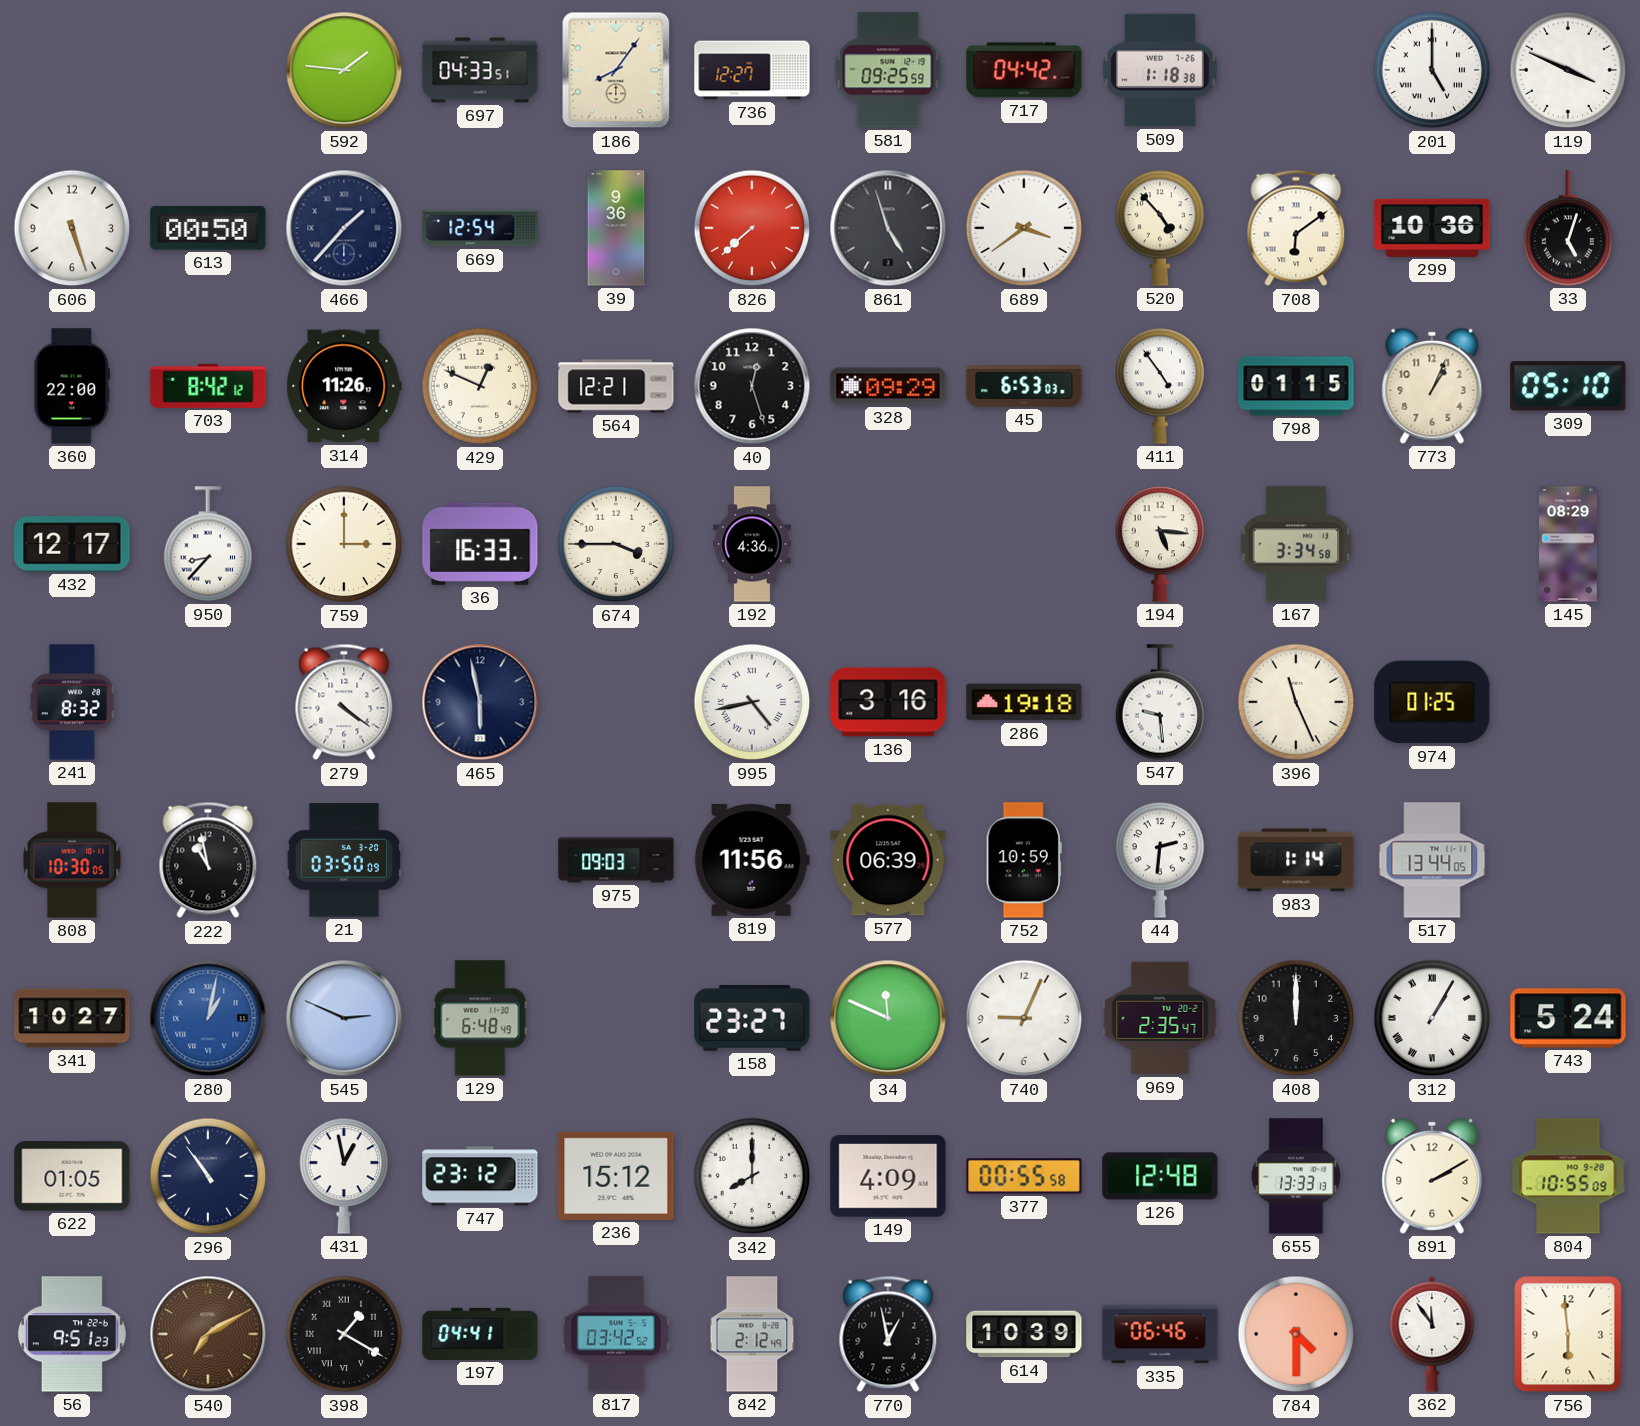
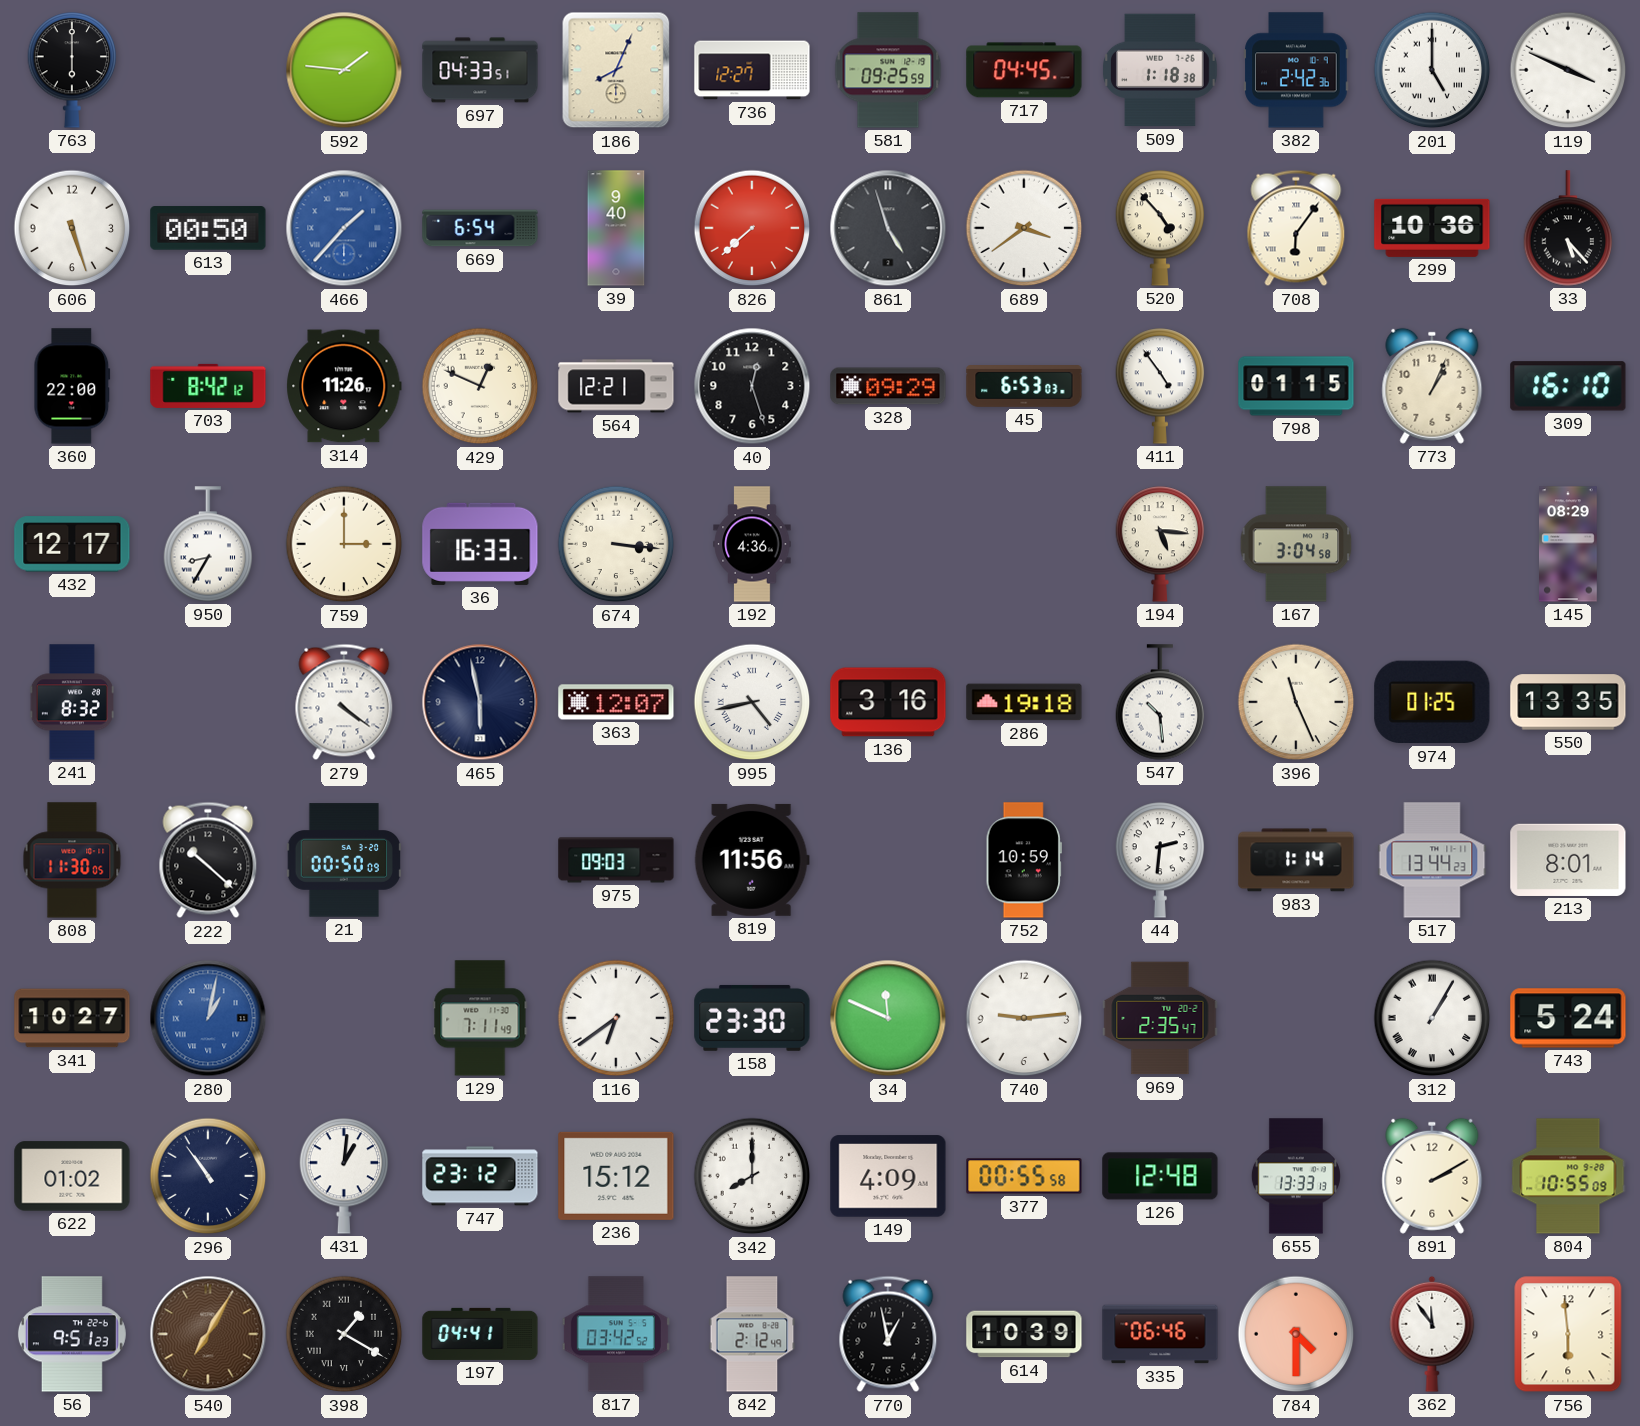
763: none -> 6:00
186: 8:06 -> 8:04
717: 04:42 -> 04:45
382: none -> 2:42
466 dial: navy -> blue
669: 12:54 -> 6:54
39: 9:36 -> 9:40
708: 6:09 -> 6:06
33: 5:03 -> 5:23
309: 05:10 -> 16:10
950: 8:37 -> 8:35
674: 3:45 -> 3:16
167: 3:34 -> 3:04
363: none -> 12:07
547: 9:29 -> 10:29
550: none -> 13:35
808: 10:30 -> 11:30
222: 10:58 -> 10:22
21: 03:50 -> 00:50
577: 06:39 -> none
517: 13:44:05 -> 13:44:23
213: none -> 8:01
545: 2:49 -> none
129: 6:48 -> 7:11
116: none -> 6:39
158: 23:27 -> 23:30
740: 9:04 -> 9:14
408: 12:00 -> none
622: 01:05 -> 01:02
431: 12:58 -> 1:01
540: 7:10 -> 7:05
